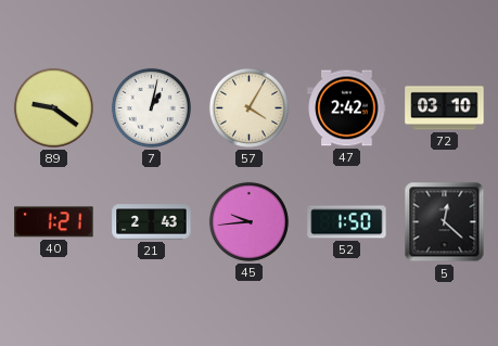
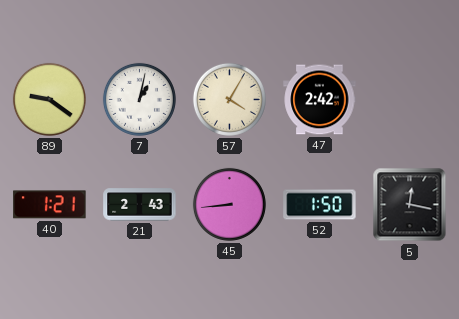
72: 03:10 -> none
45: 9:44 -> 8:44
5: 12:22 -> 12:17
